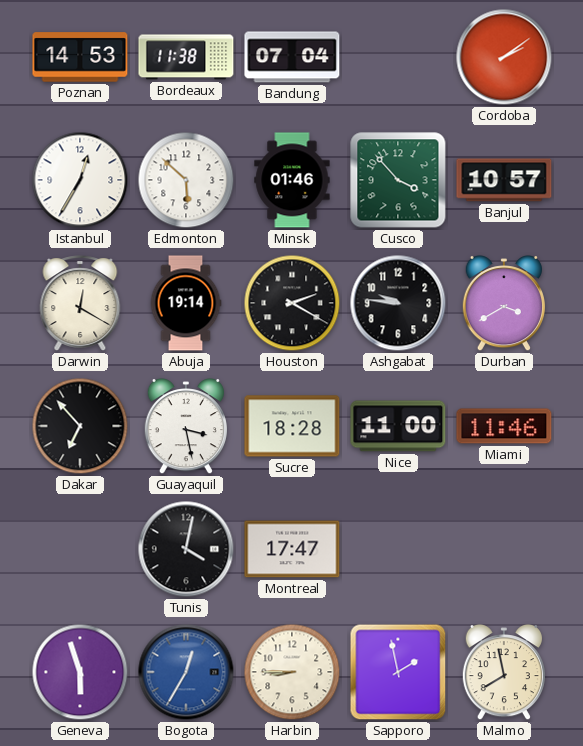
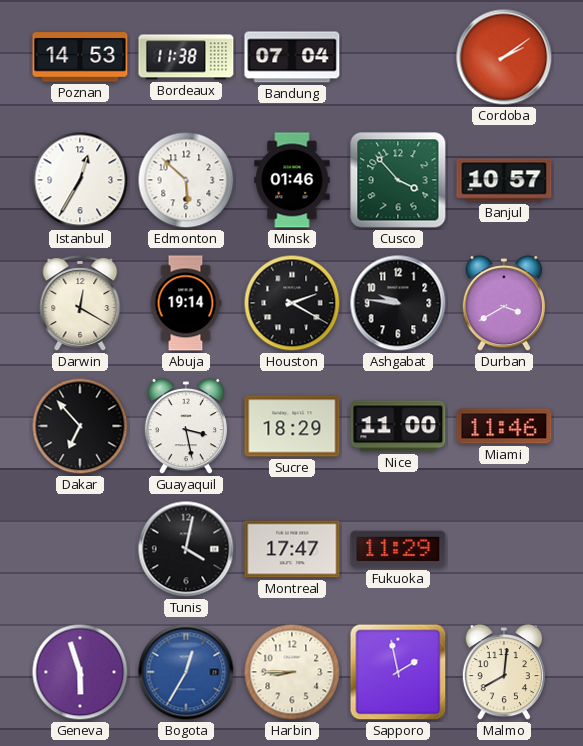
Sucre: 18:28 -> 18:29
Fukuoka: none -> 11:29
Malmo: 7:58 -> 8:01
